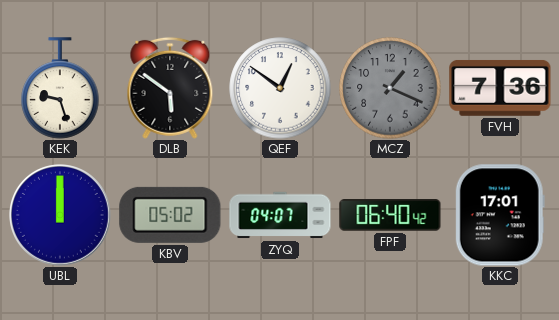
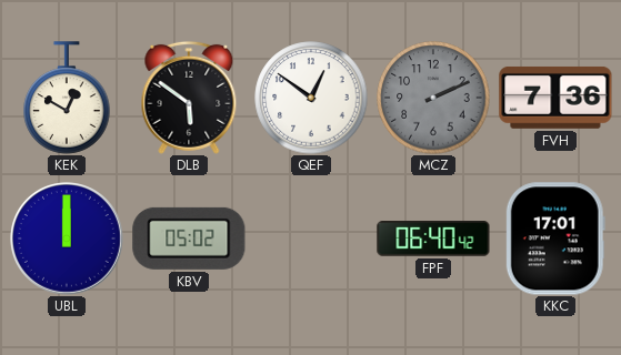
KEK: 9:27 -> 12:50
MCZ: 1:19 -> 2:11
ZYQ: 04:07 -> none
